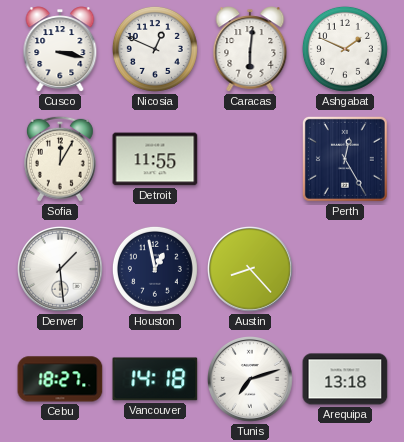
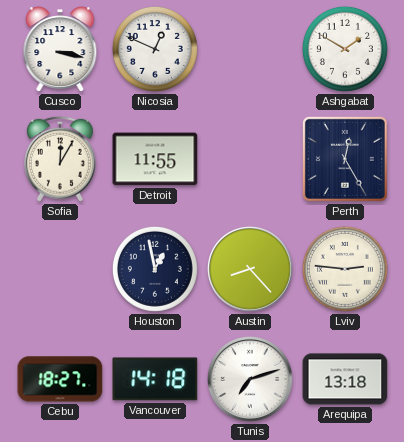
Caracas: 6:01 -> none
Ashgabat: 1:49 -> 1:50
Denver: 1:29 -> none
Lviv: none -> 2:46
